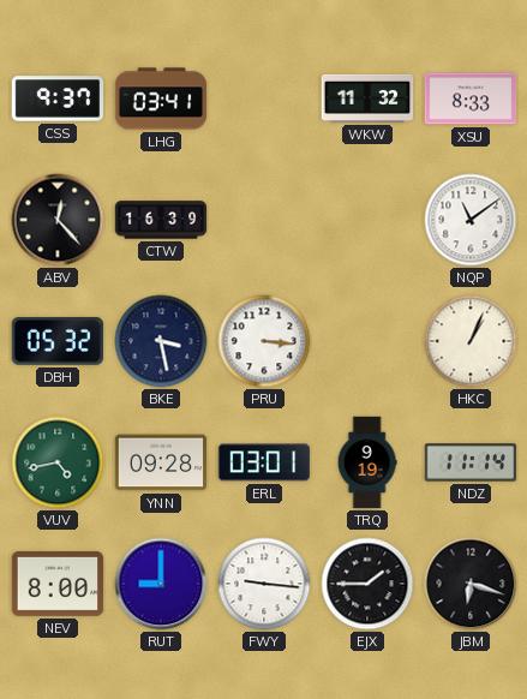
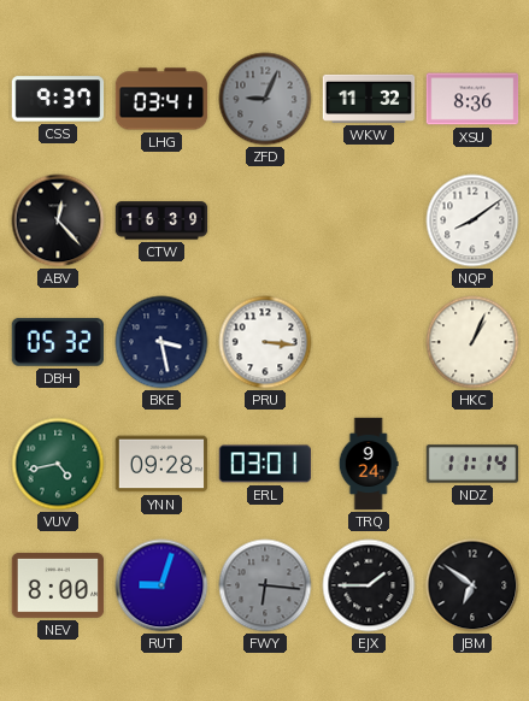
ZFD: none -> 9:04
XSU: 8:33 -> 8:36
NQP: 11:09 -> 8:09
TRQ: 9:19 -> 9:24
RUT: 9:00 -> 9:03
FWY: 9:16 -> 6:16
FWY dial: white -> grey
JBM: 6:18 -> 6:51
